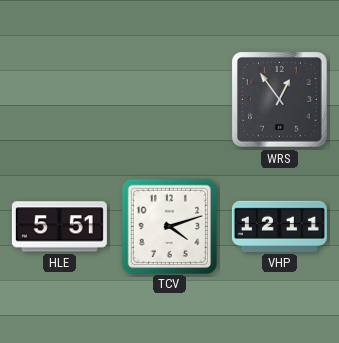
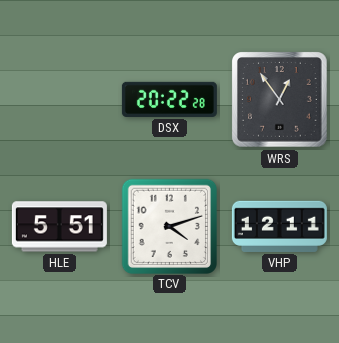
DSX: none -> 20:22
